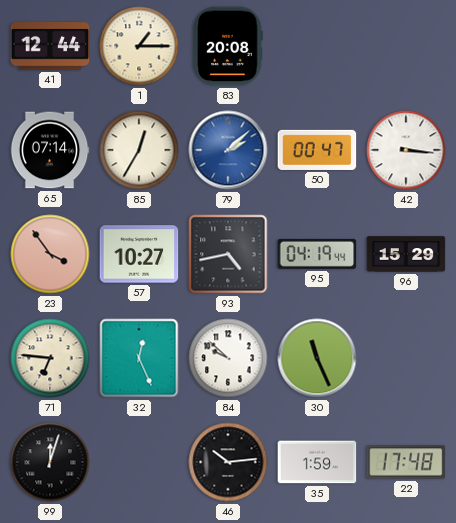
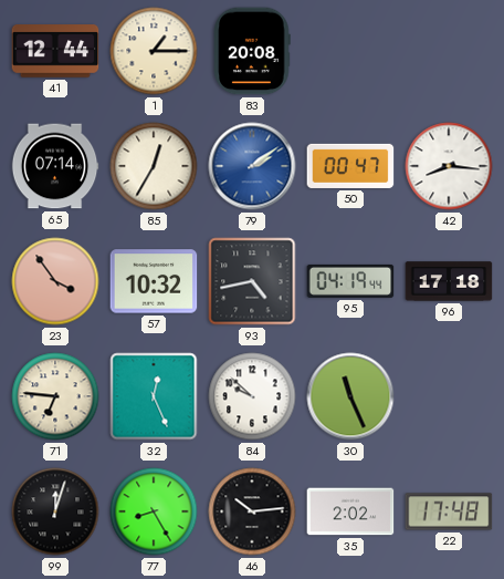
79: 2:08 -> 2:09
42: 3:16 -> 8:16
57: 10:27 -> 10:32
96: 15:29 -> 17:18
77: none -> 8:25
35: 1:59 -> 2:02
